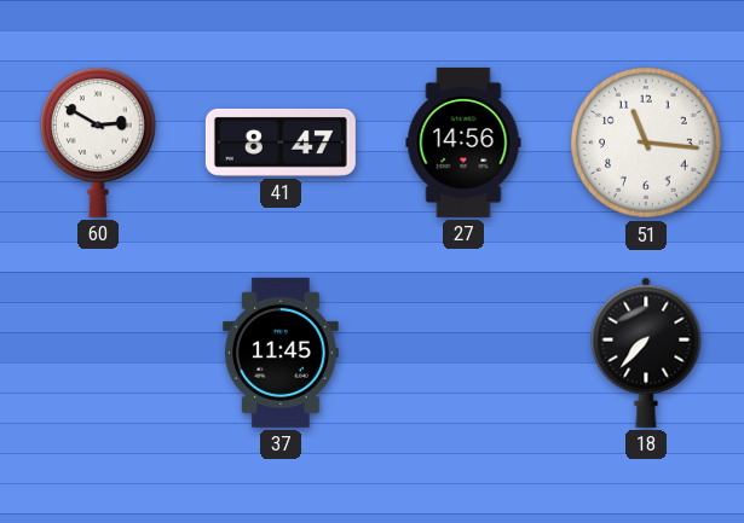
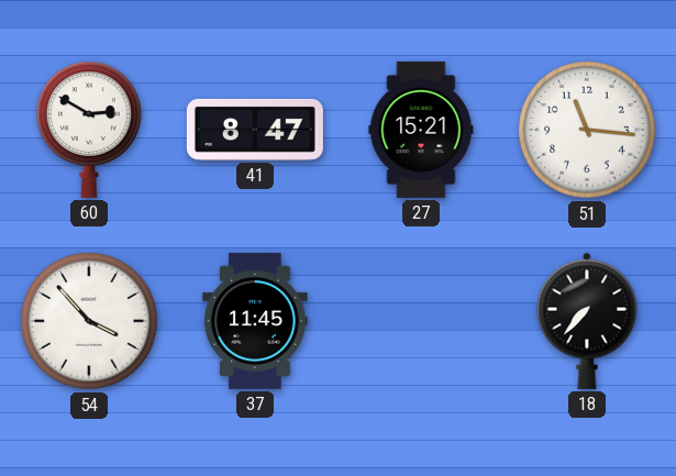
27: 14:56 -> 15:21
54: none -> 3:53
